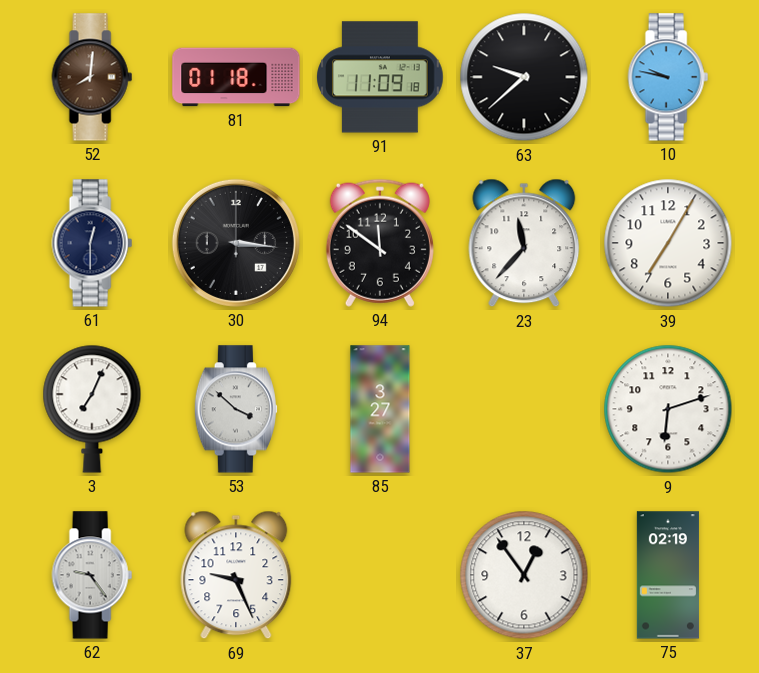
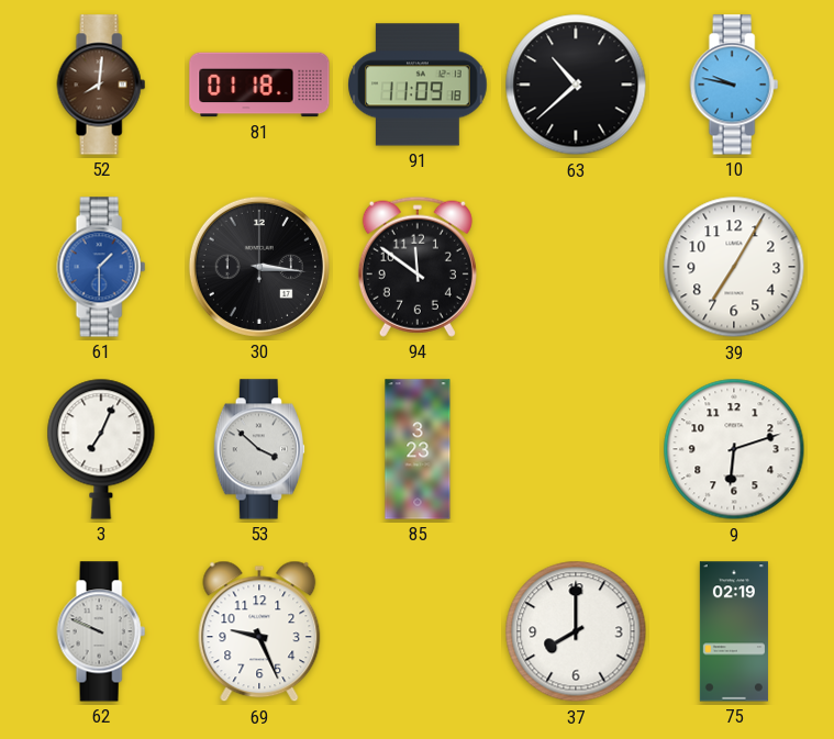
63: 9:38 -> 10:38
61: 12:30 -> 1:30
61 dial: navy -> blue
23: 11:37 -> none
85: 3:27 -> 3:23
62: 9:24 -> 9:49
37: 12:54 -> 8:00
